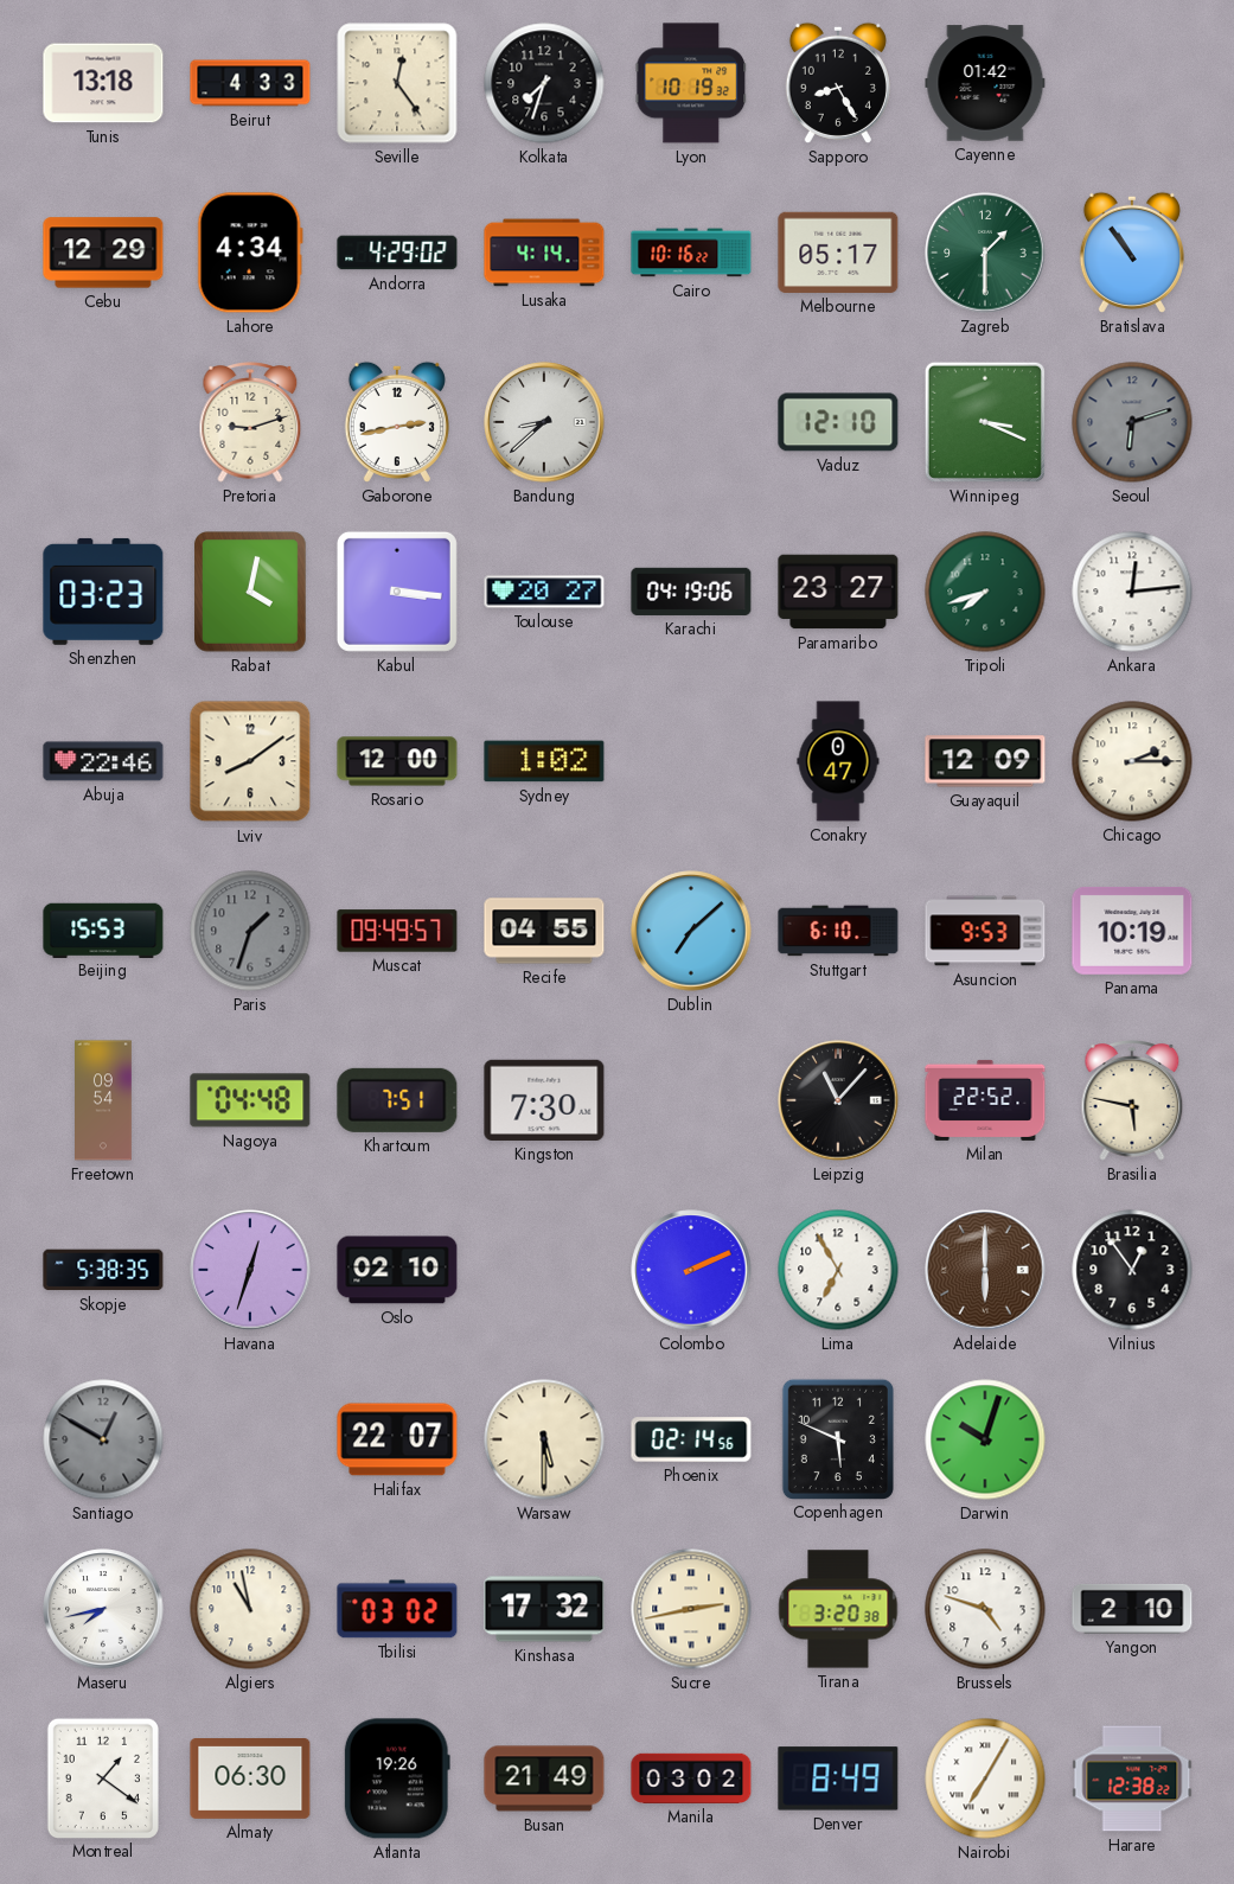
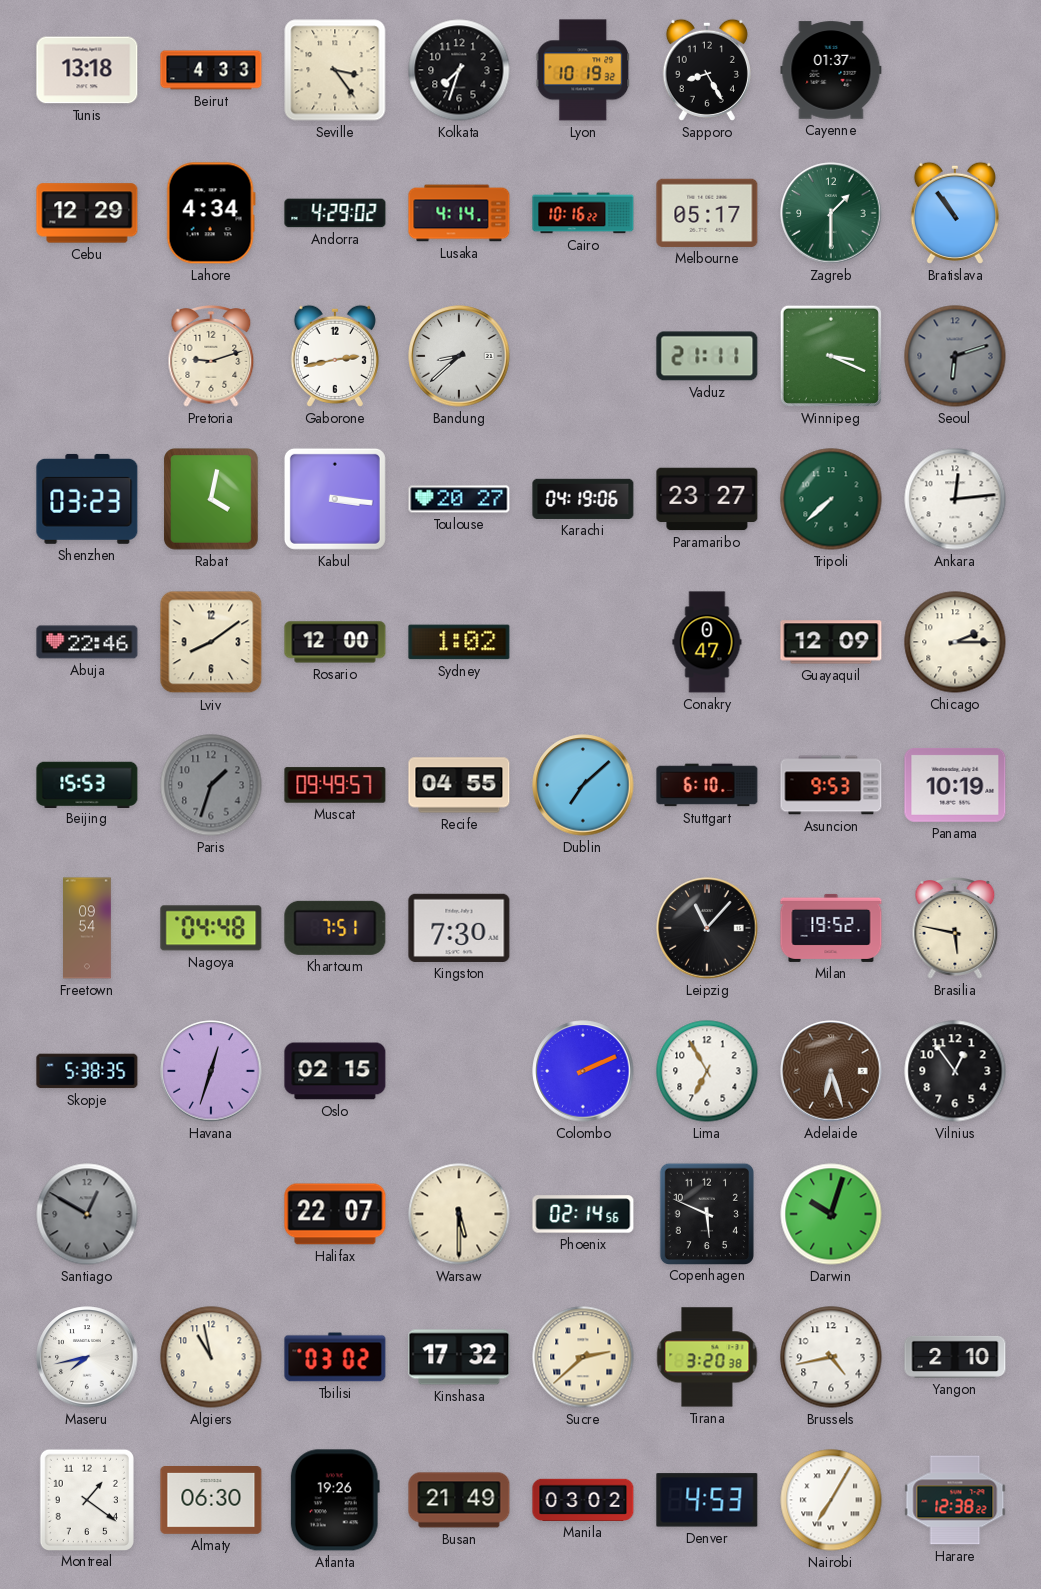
Seville: 12:24 -> 3:24
Cayenne: 01:42 -> 01:37
Vaduz: 12:10 -> 21:11
Tripoli: 7:42 -> 7:38
Milan: 22:52 -> 19:52
Oslo: 02:10 -> 02:15
Adelaide: 6:00 -> 6:27
Sucre: 2:43 -> 2:38
Brussels: 4:48 -> 4:43
Denver: 8:49 -> 4:53
